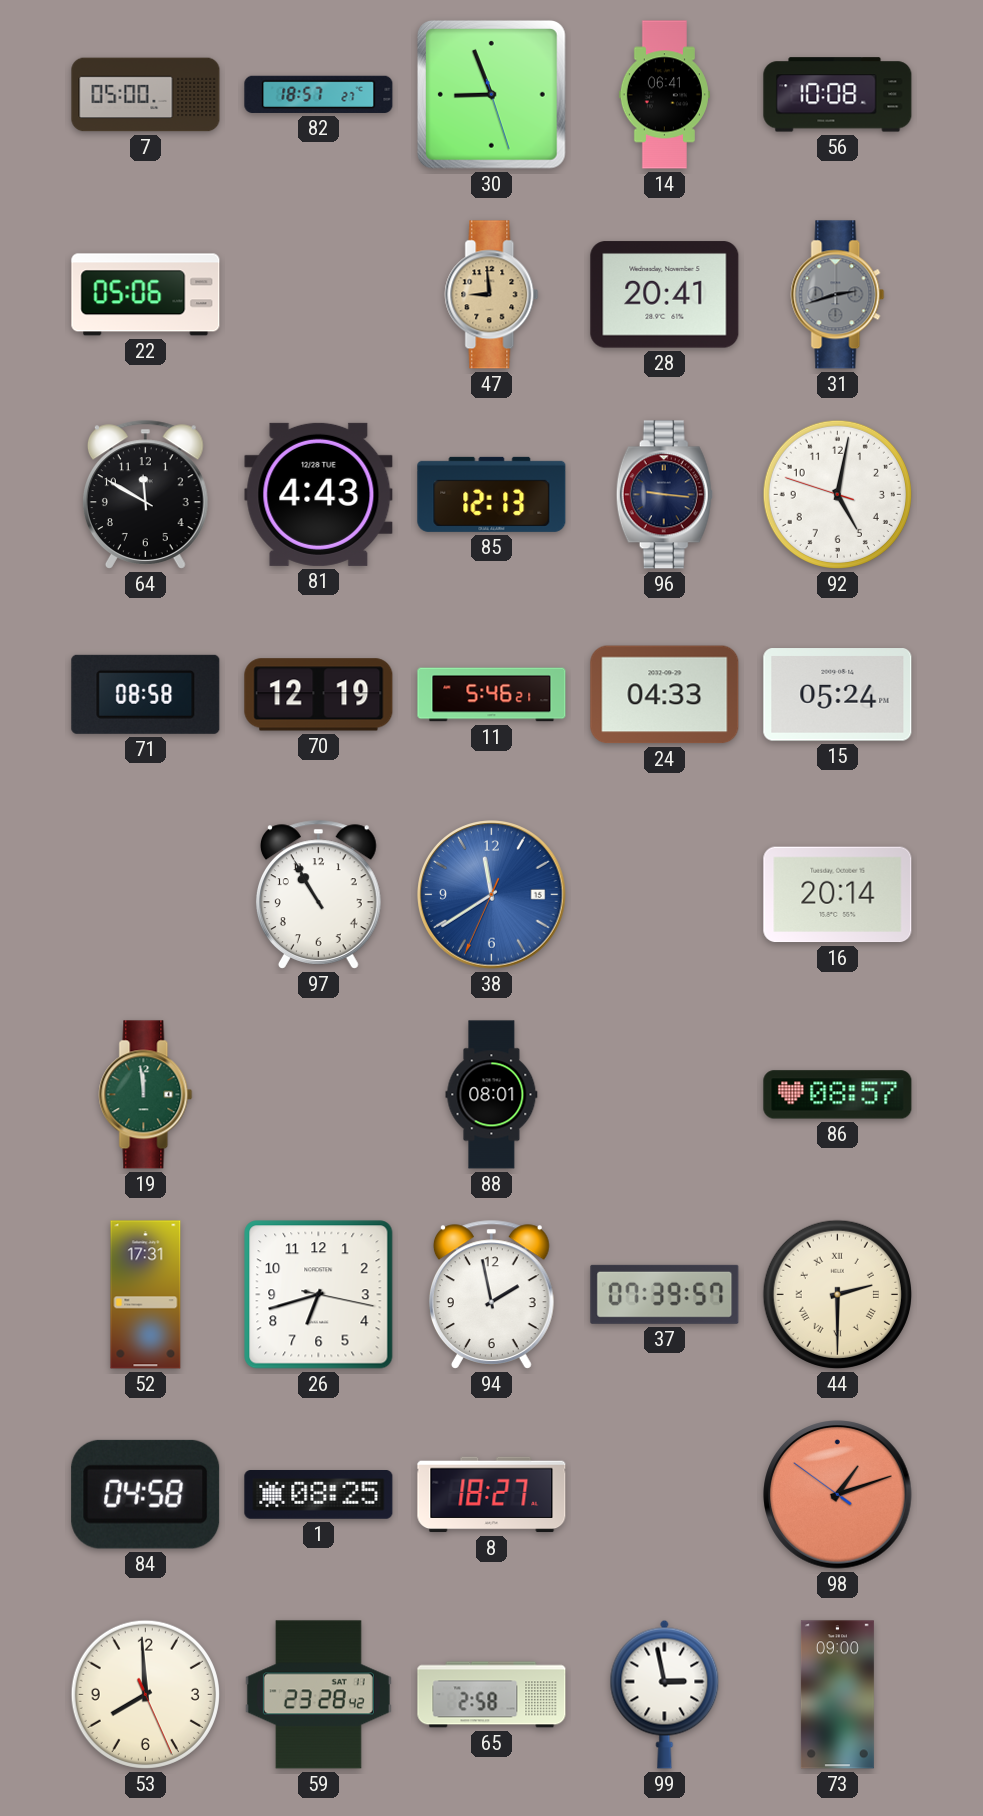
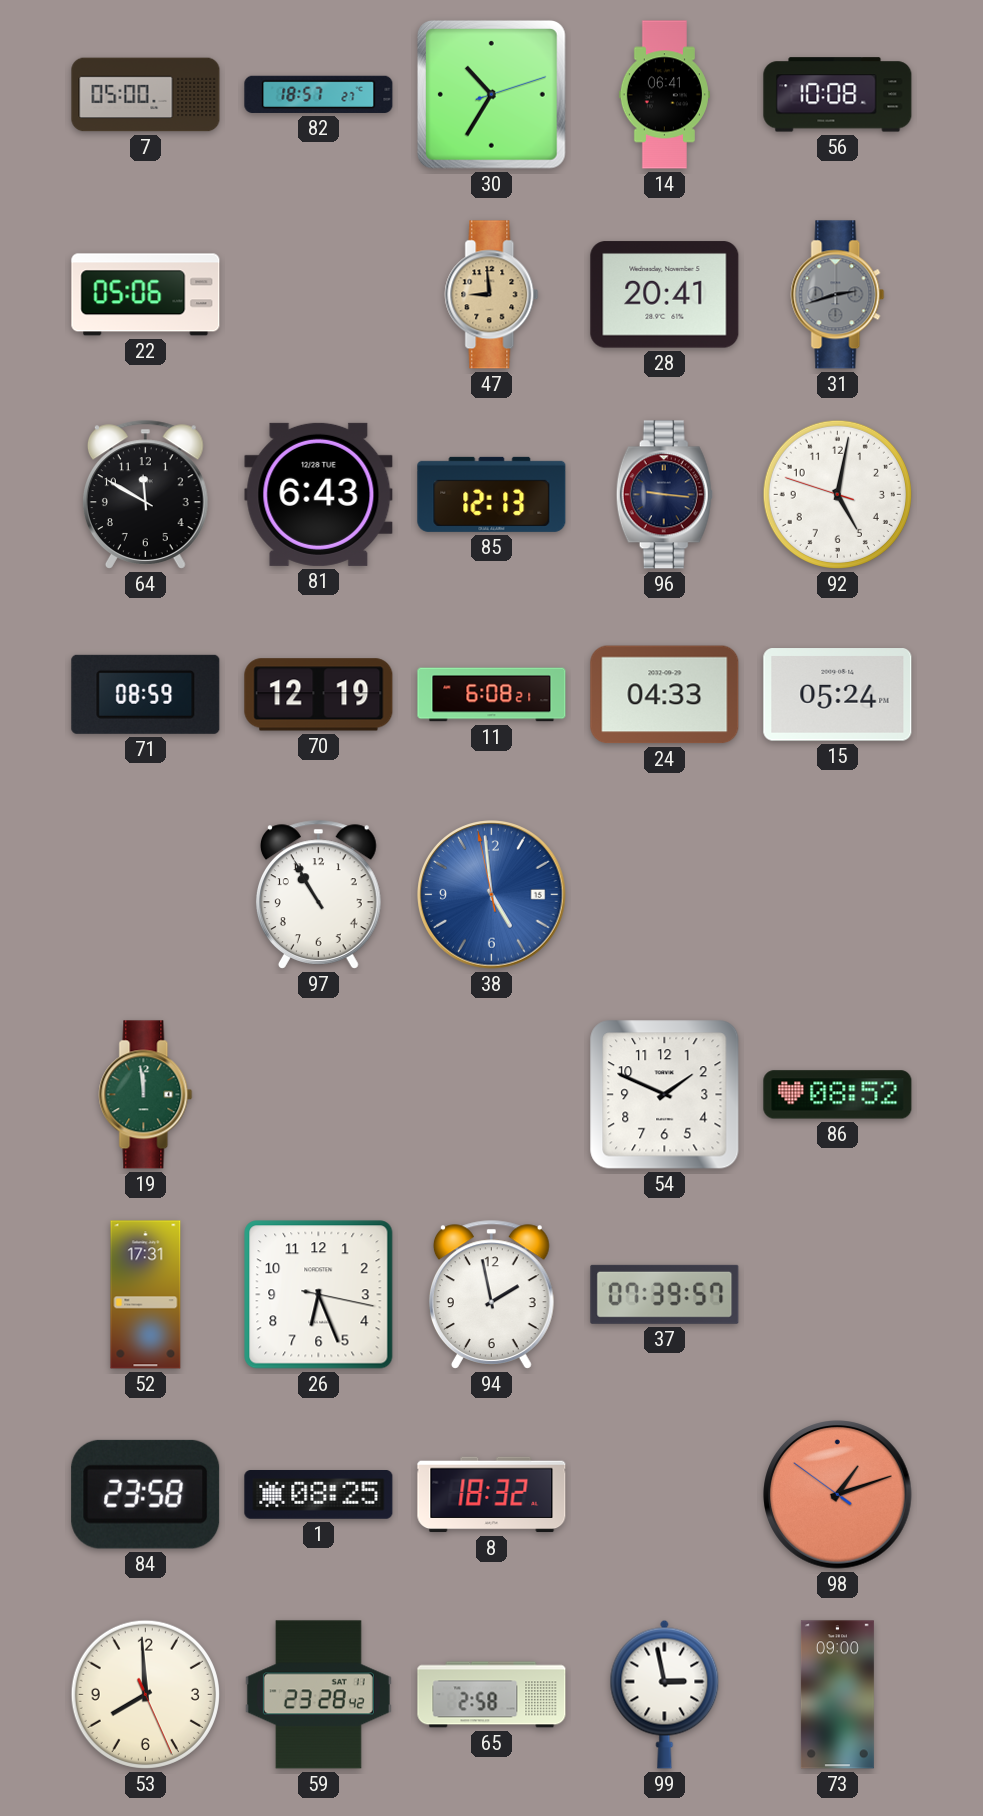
30: 8:56 -> 10:35
81: 4:43 -> 6:43
71: 08:58 -> 08:59
11: 5:46 -> 6:08
38: 11:39 -> 4:58
16: 20:14 -> none
88: 08:01 -> none
54: none -> 1:49
86: 08:57 -> 08:52
26: 6:42 -> 6:26
44: 2:30 -> none
84: 04:58 -> 23:58
8: 18:27 -> 18:32
